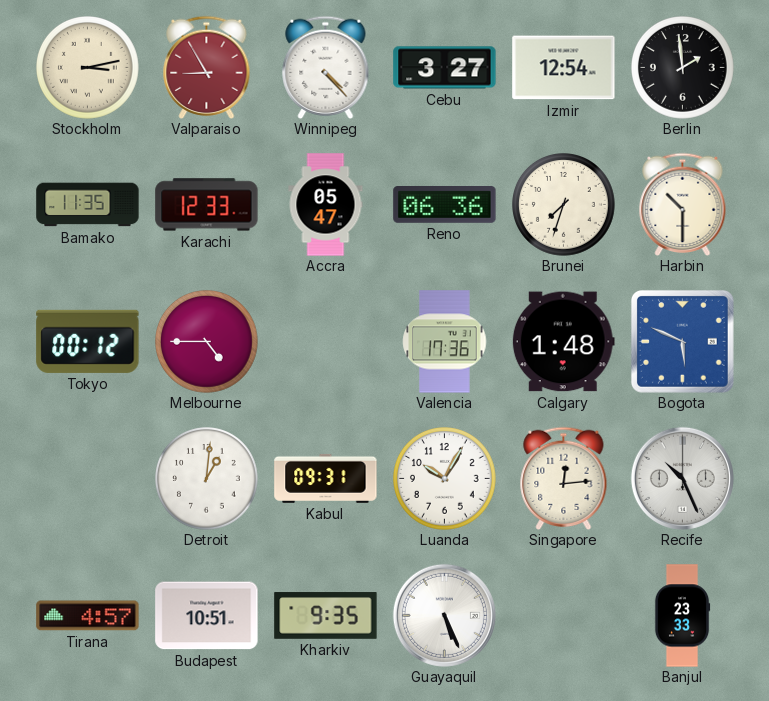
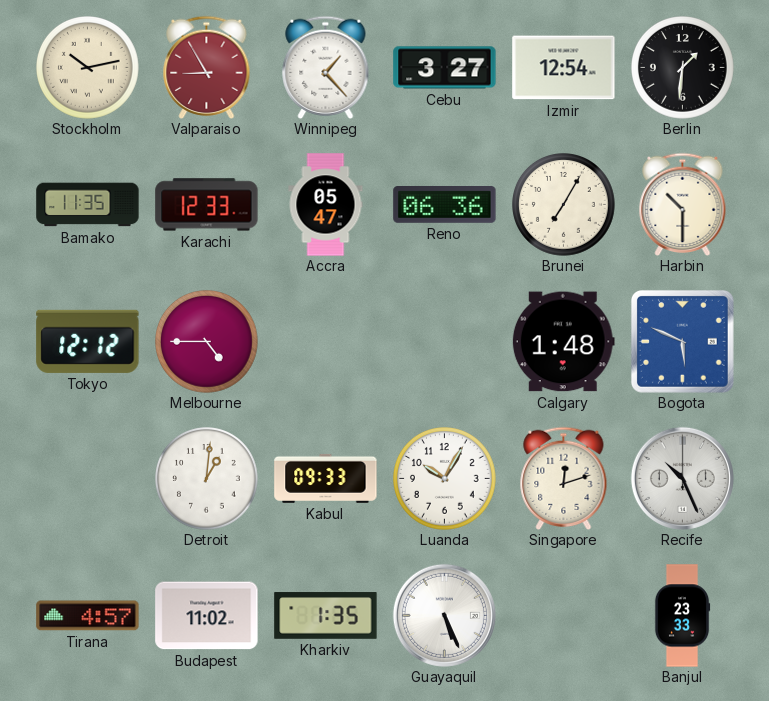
Stockholm: 3:13 -> 10:13
Winnipeg: 4:23 -> 1:23
Berlin: 1:59 -> 1:31
Brunei: 7:33 -> 7:05
Tokyo: 00:12 -> 12:12
Valencia: 17:36 -> none
Kabul: 09:31 -> 09:33
Singapore: 12:14 -> 12:12
Budapest: 10:51 -> 11:02
Kharkiv: 9:35 -> 1:35
